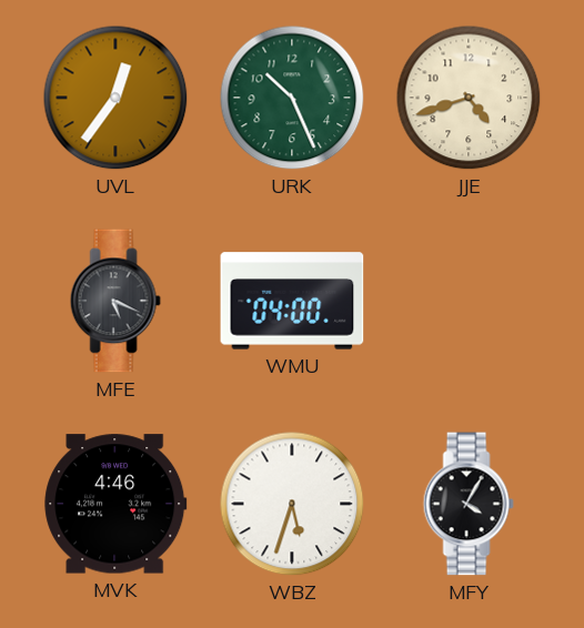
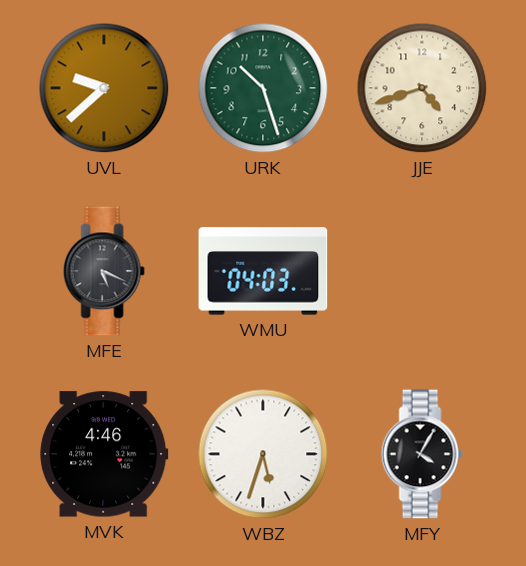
UVL: 12:36 -> 9:38
URK: 10:26 -> 10:27
WMU: 04:00 -> 04:03
